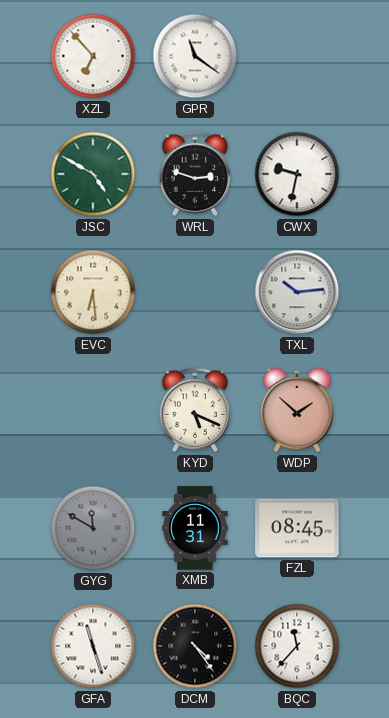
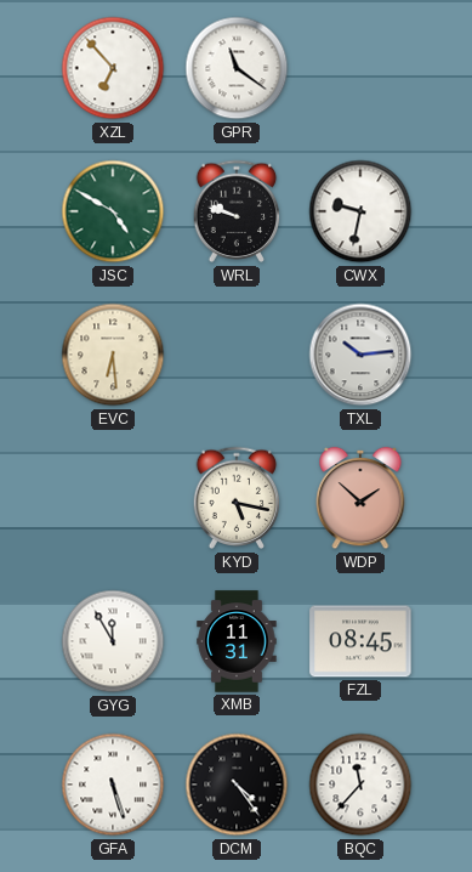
WRL: 2:48 -> 9:48
KYD: 5:19 -> 5:17
GYG: 11:50 -> 11:55
GYG dial: grey -> white
GFA: 11:27 -> 5:27
